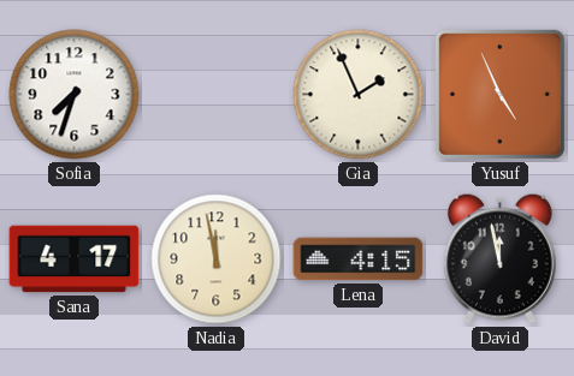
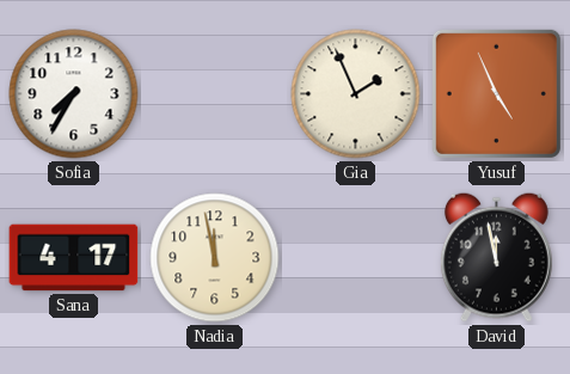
Sofia: 7:33 -> 7:35
Lena: 4:15 -> none
